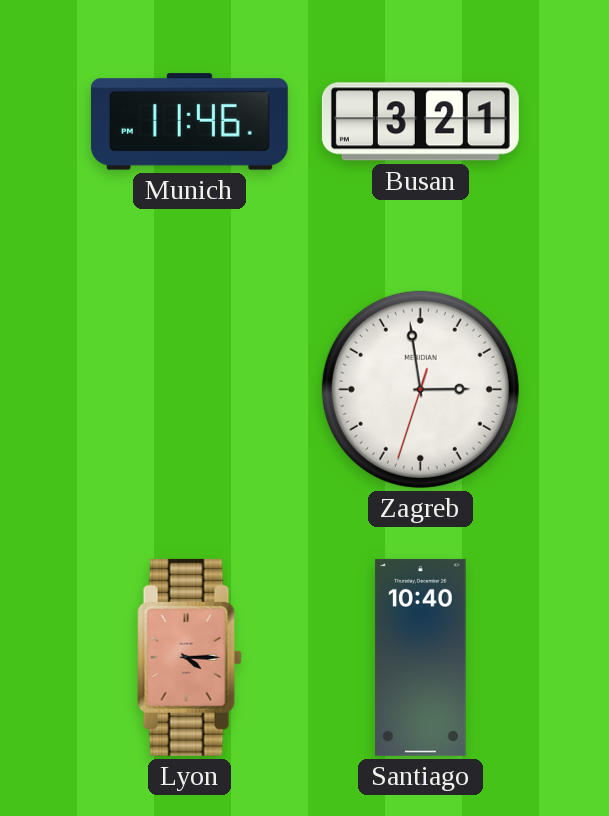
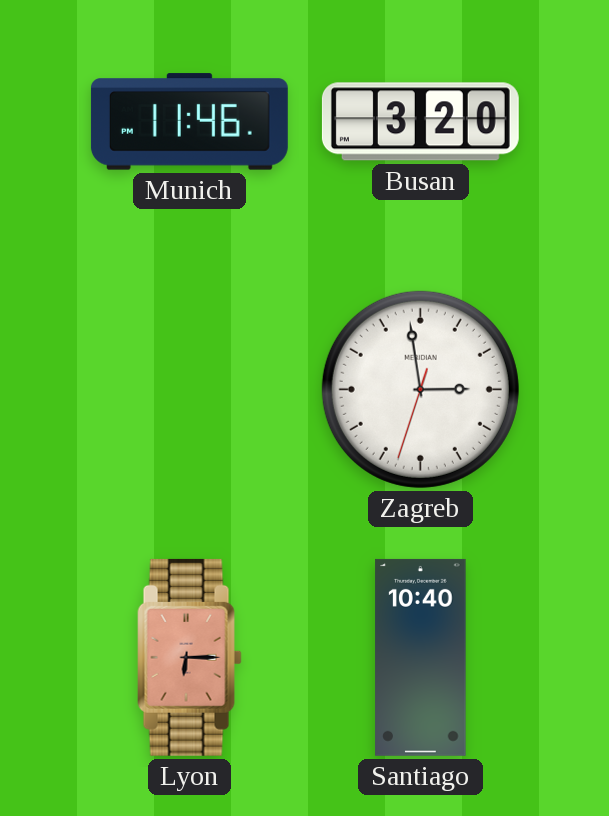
Busan: 3:21 -> 3:20
Lyon: 4:15 -> 6:15
